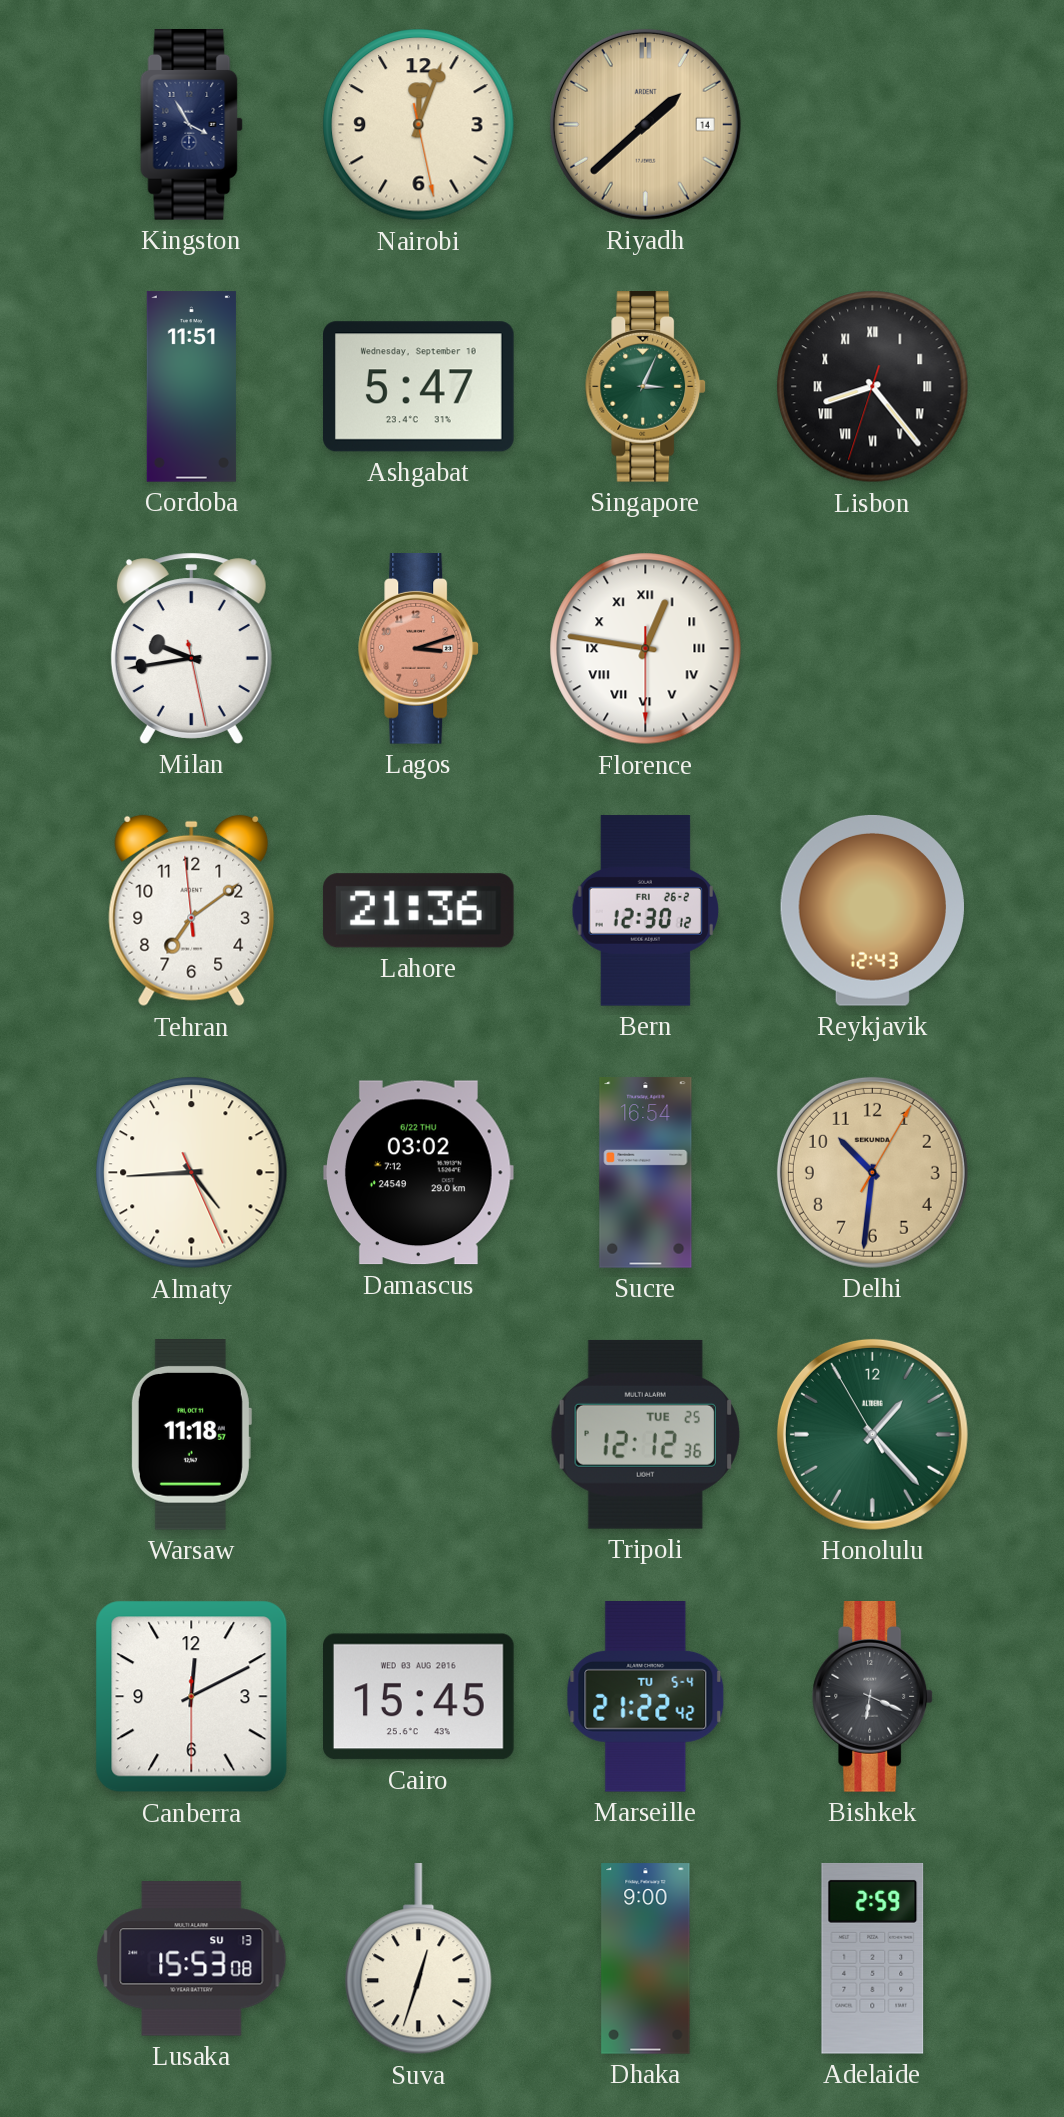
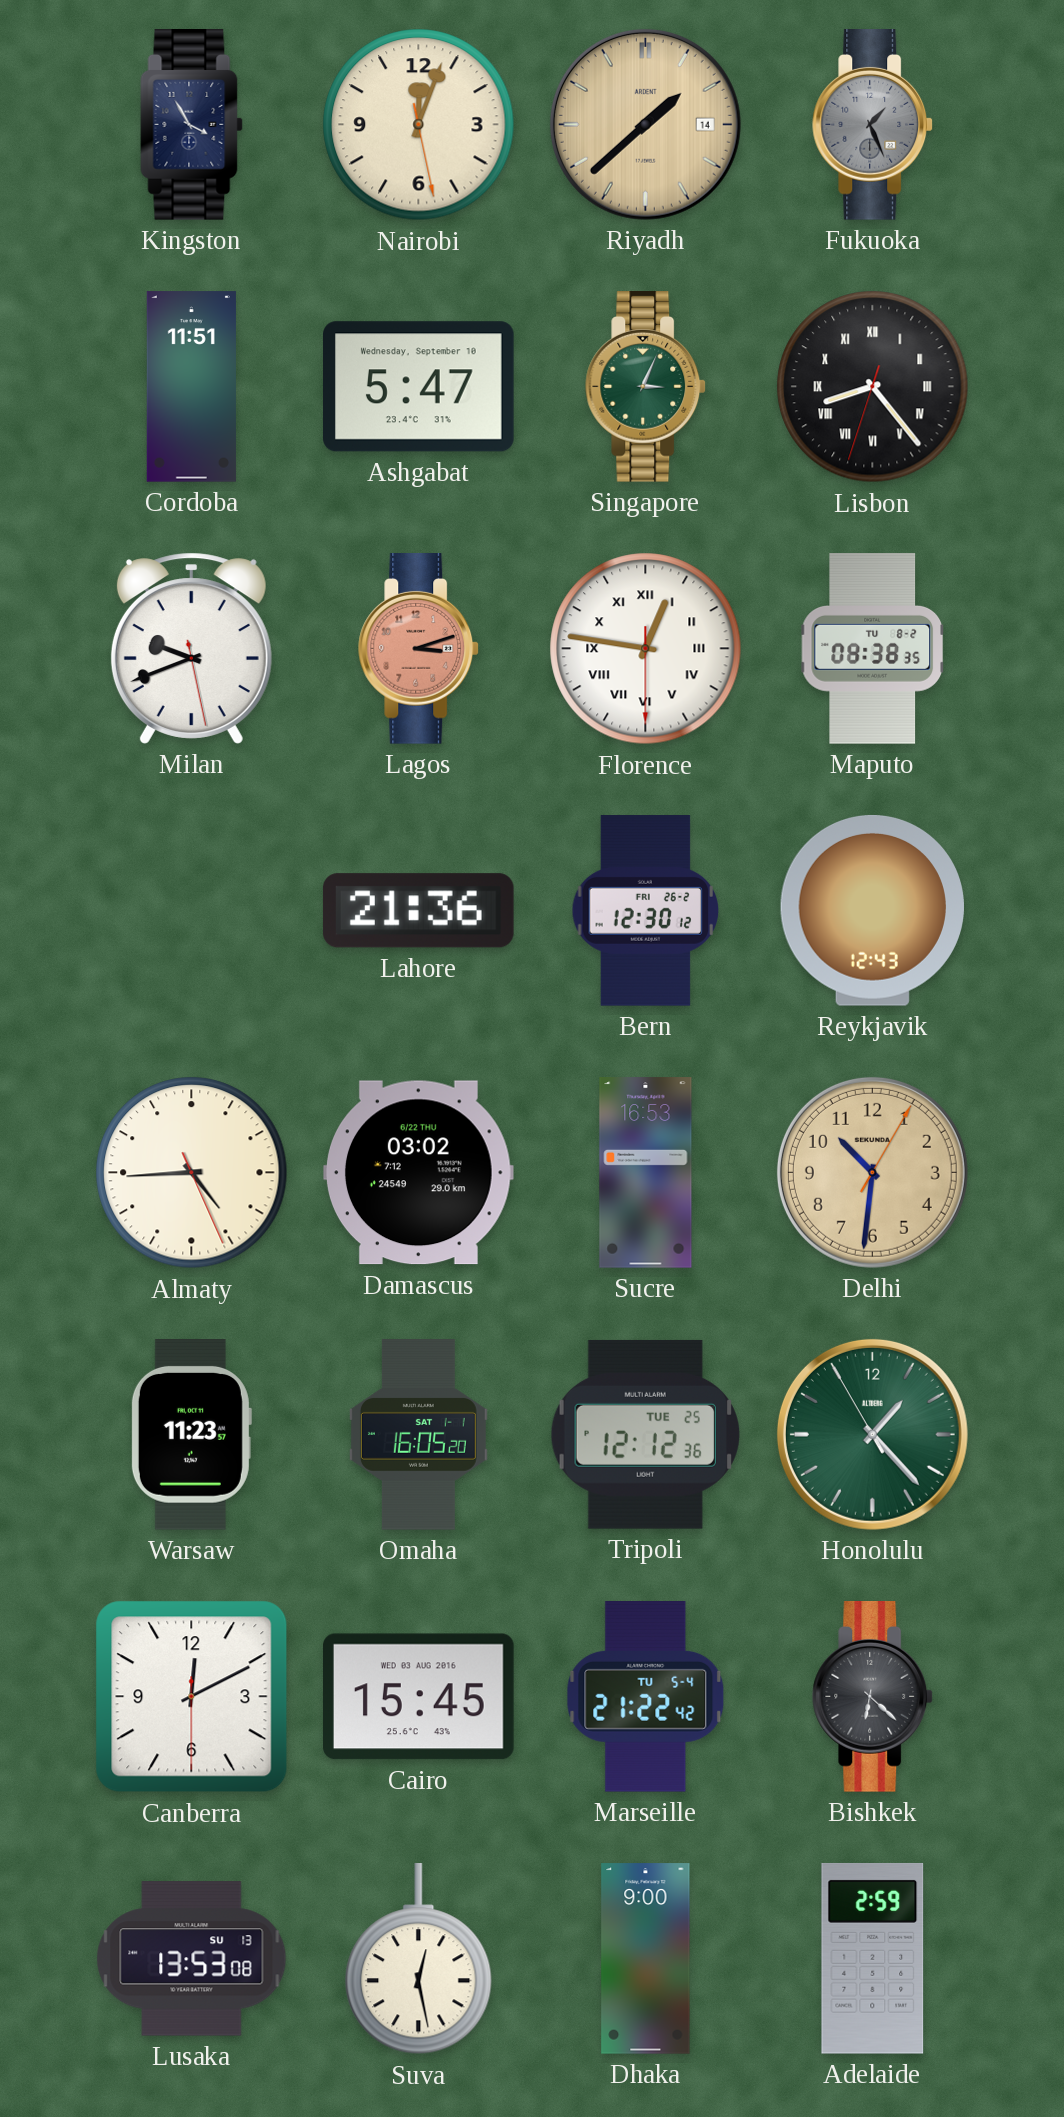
Fukuoka: none -> 1:26
Milan: 9:43 -> 9:41
Maputo: none -> 08:38
Tehran: 7:08 -> none
Sucre: 16:54 -> 16:53
Warsaw: 11:18 -> 11:23
Omaha: none -> 16:05
Bishkek: 6:19 -> 6:22
Lusaka: 15:53 -> 13:53
Suva: 12:33 -> 12:28
